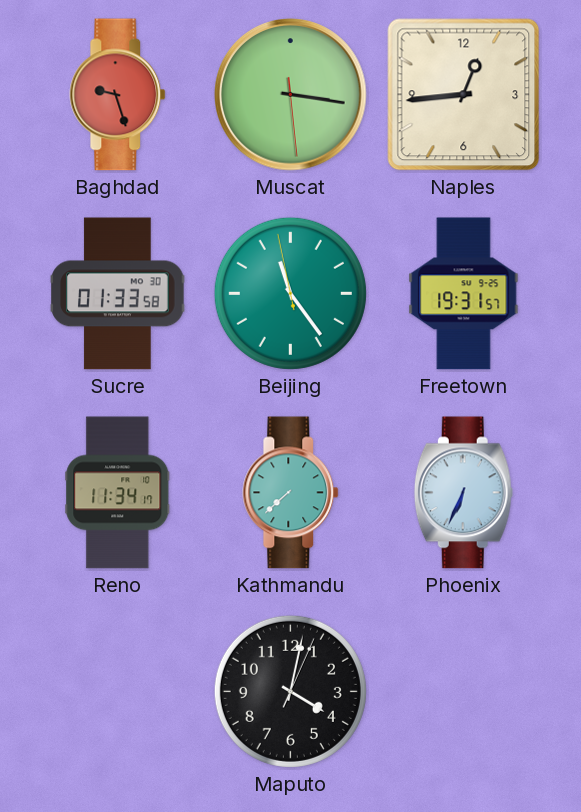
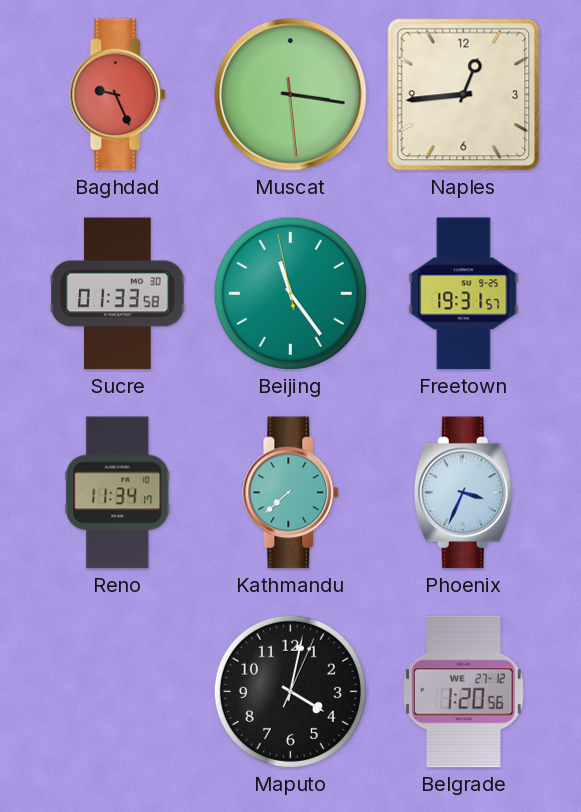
Baghdad: 9:27 -> 9:26
Phoenix: 6:34 -> 3:34
Belgrade: none -> 1:20
